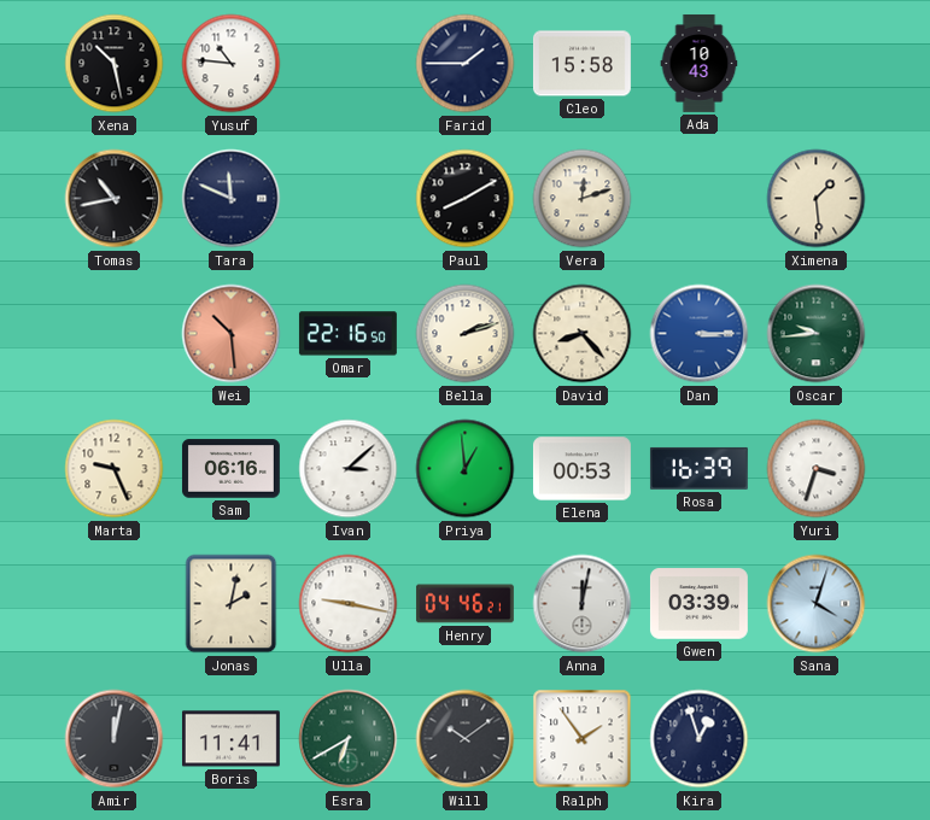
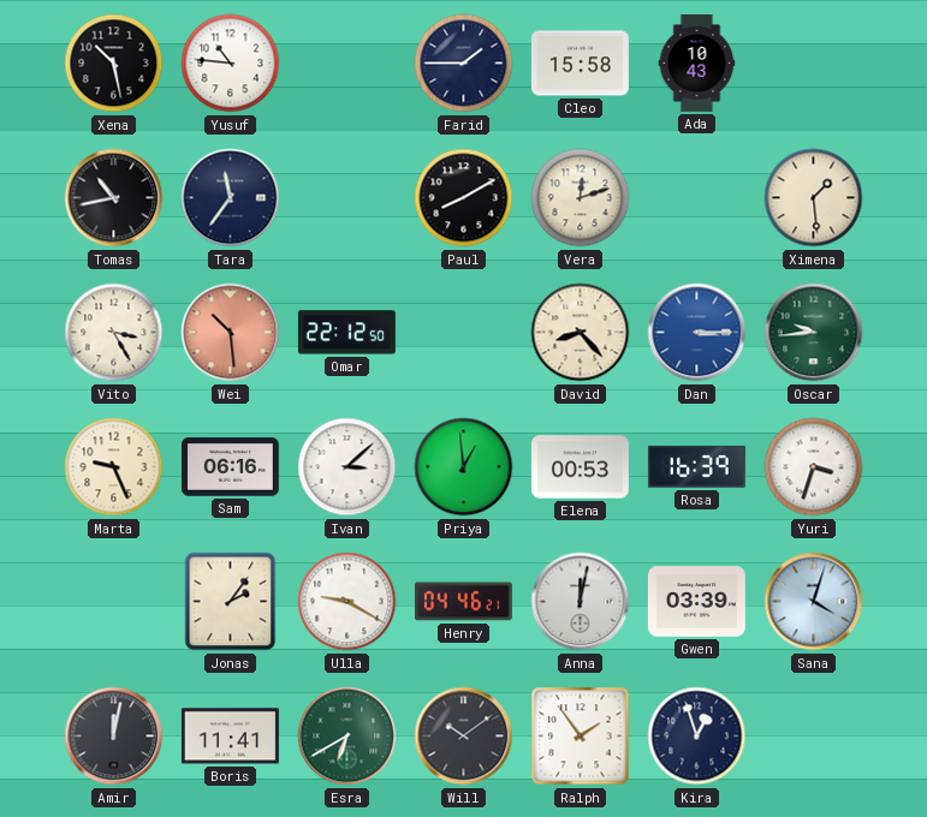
Tara: 11:49 -> 11:36
Vito: none -> 3:25
Omar: 22:16 -> 22:12
Bella: 2:12 -> none
Jonas: 2:02 -> 2:06
Ulla: 9:17 -> 9:20
